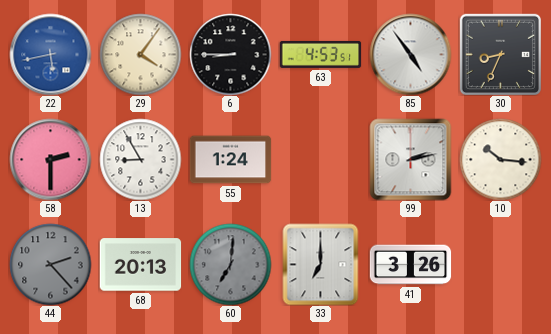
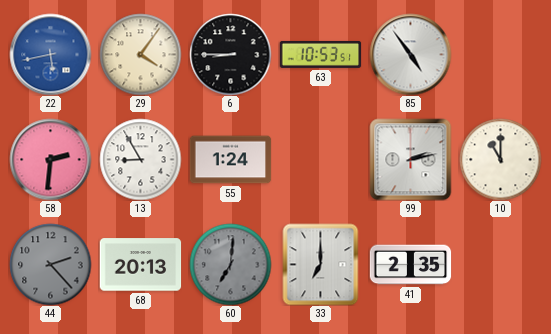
63: 4:53 -> 10:53
30: 8:34 -> none
58: 2:30 -> 2:31
10: 10:16 -> 11:00
41: 3:26 -> 2:35
